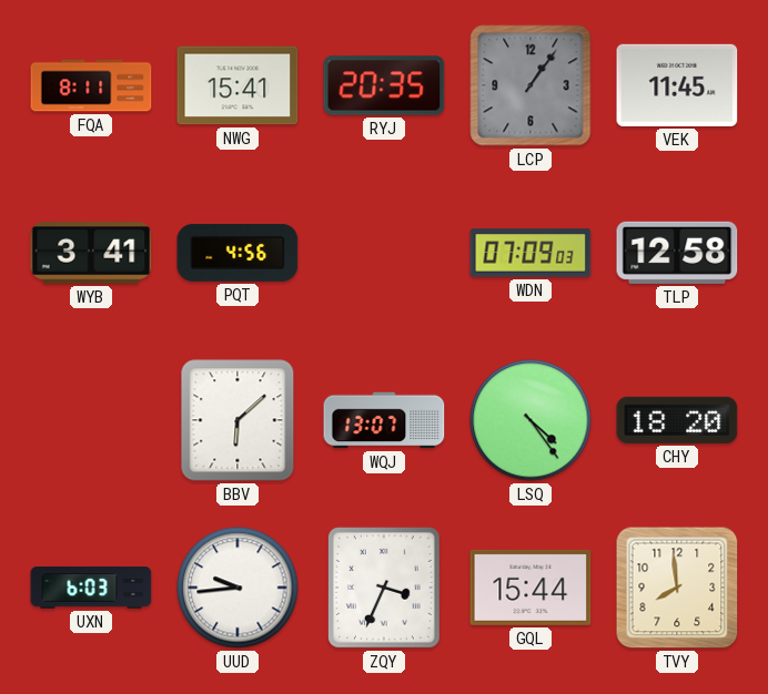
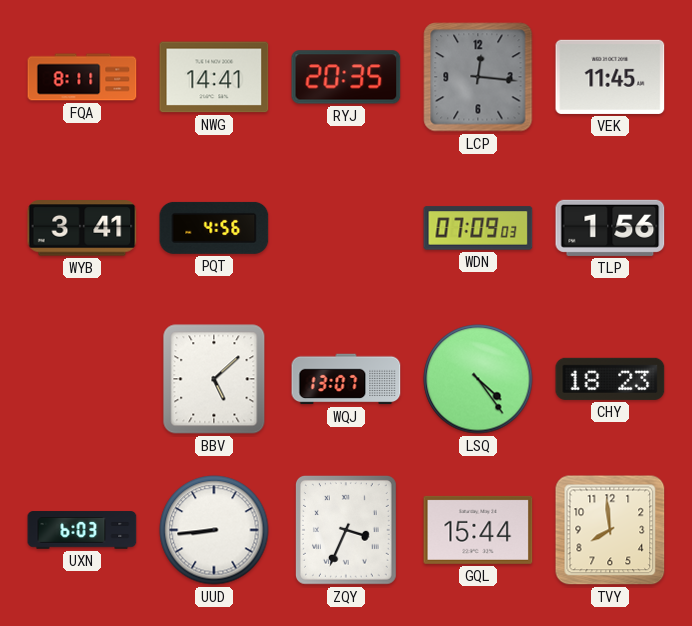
NWG: 15:41 -> 14:41
LCP: 1:06 -> 12:16
TLP: 12:58 -> 1:56
BBV: 6:08 -> 5:08
CHY: 18:20 -> 18:23
UUD: 9:44 -> 8:44
